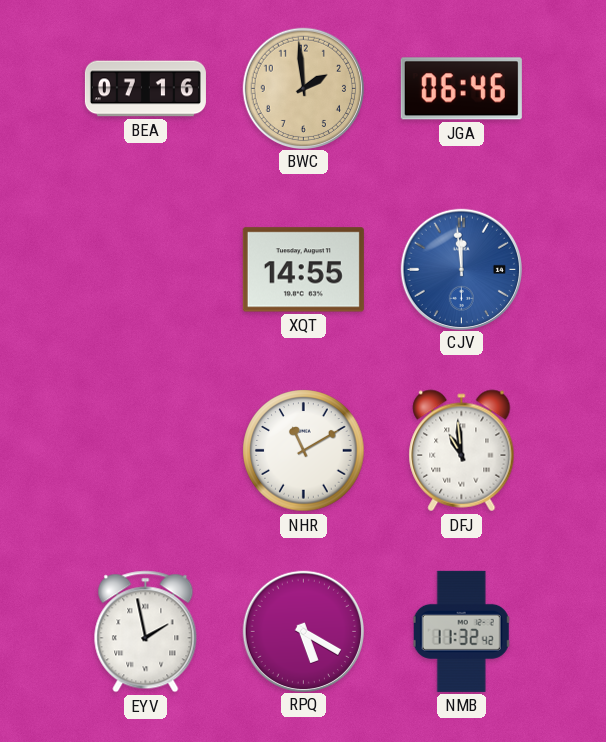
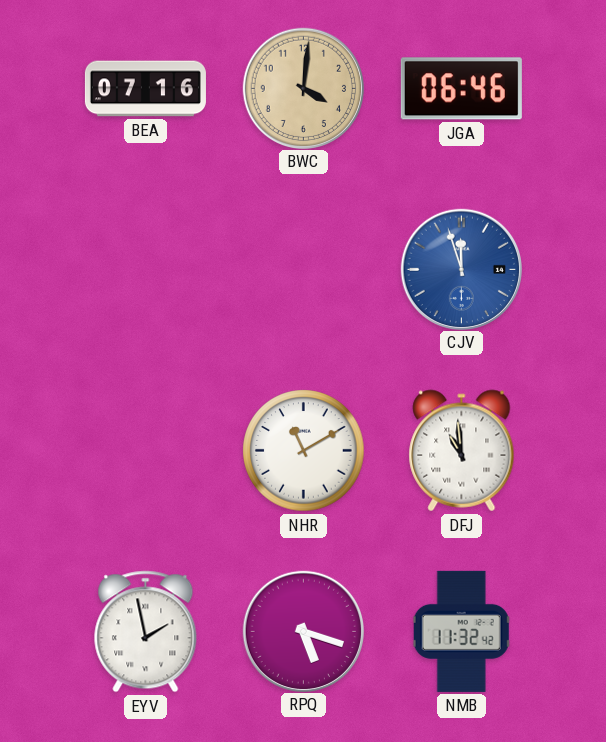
BWC: 1:59 -> 4:01
XQT: 14:55 -> none
CJV: 11:59 -> 11:57
RPQ: 5:20 -> 5:18
